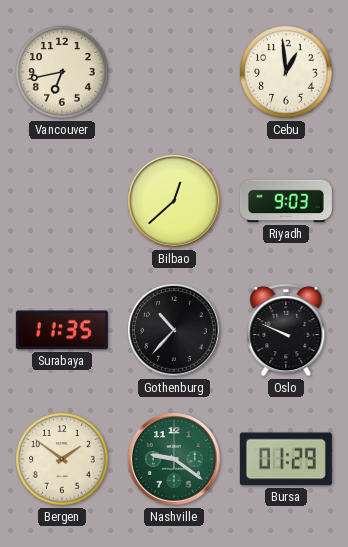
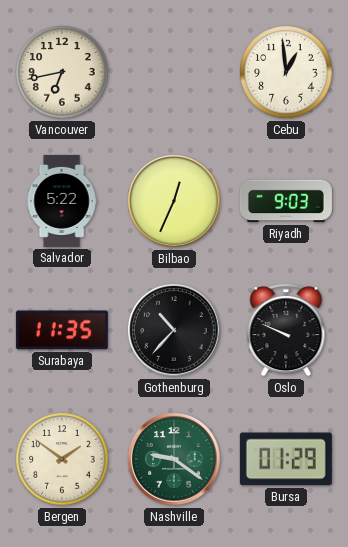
Salvador: none -> 5:22
Bilbao: 12:38 -> 12:34
